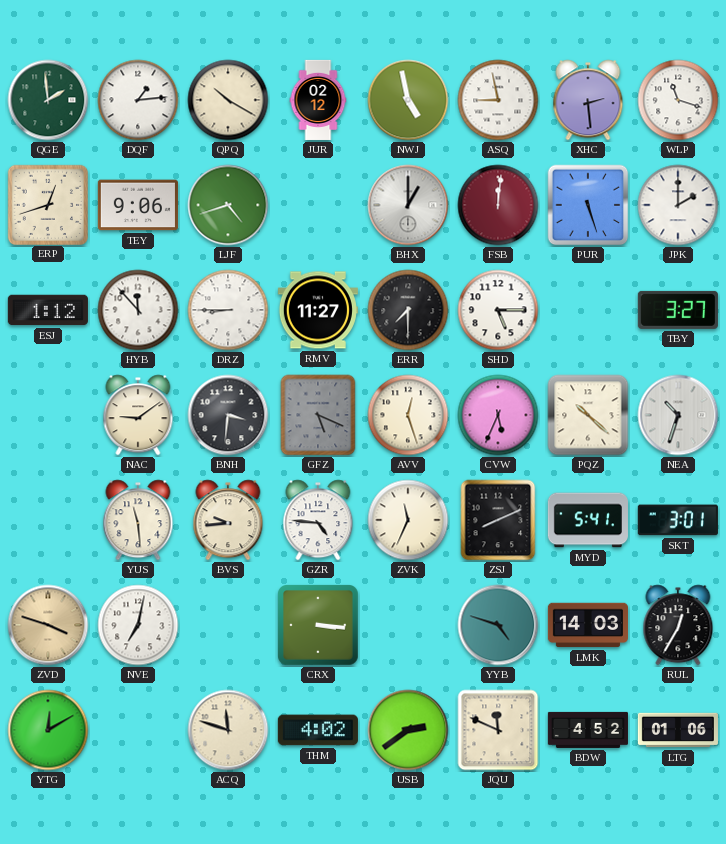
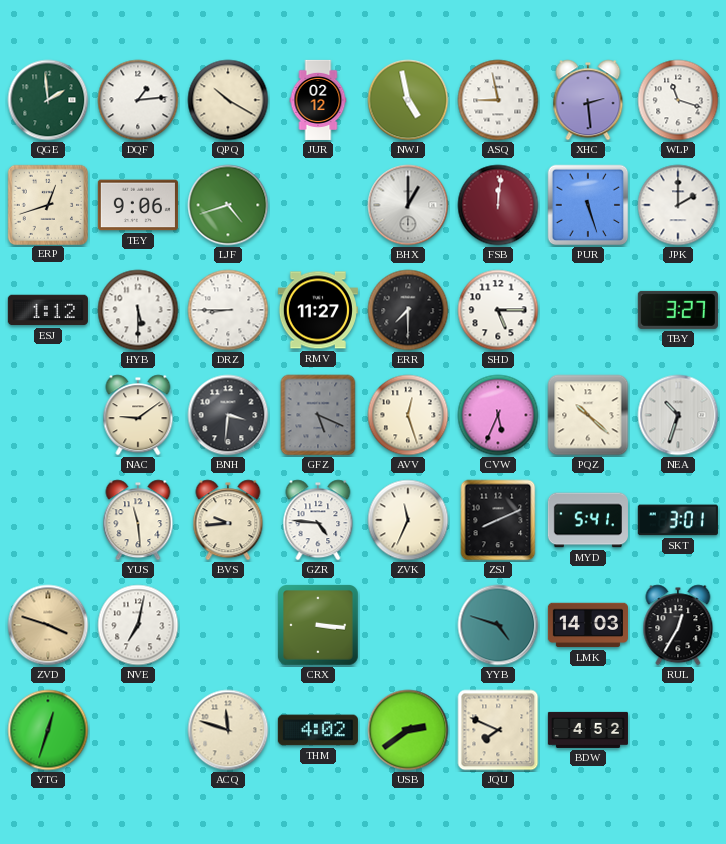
HYB: 11:53 -> 5:30
YTG: 12:10 -> 12:33
JQU: 11:49 -> 7:49
LTG: 01:06 -> none
